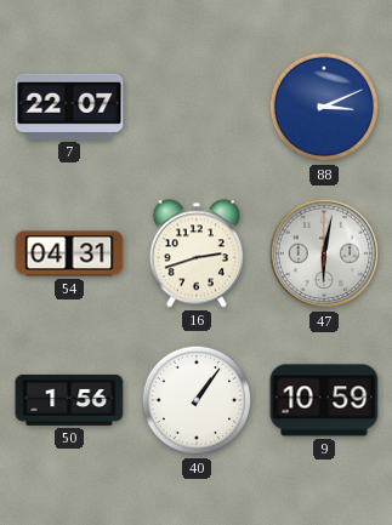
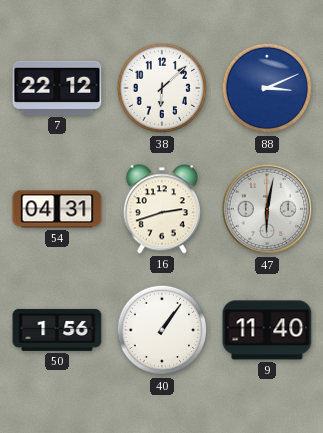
7: 22:07 -> 22:12
38: none -> 6:08
9: 10:59 -> 11:40
